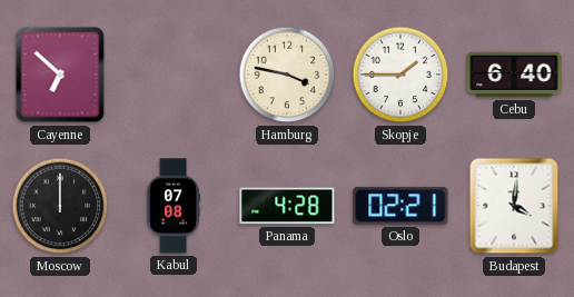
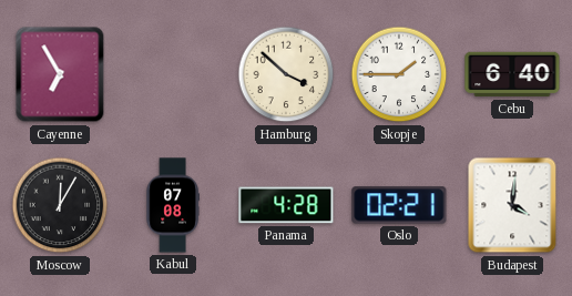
Cayenne: 6:52 -> 6:55
Hamburg: 3:47 -> 3:52
Moscow: 12:00 -> 12:05
